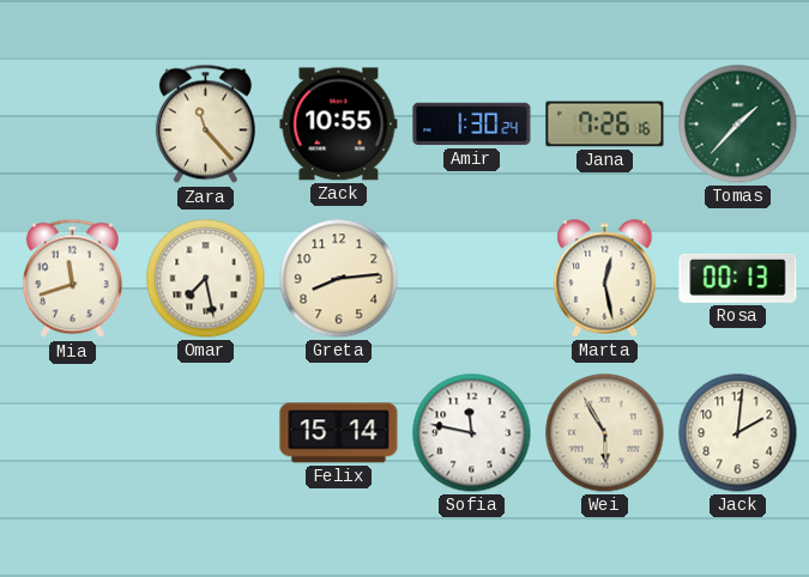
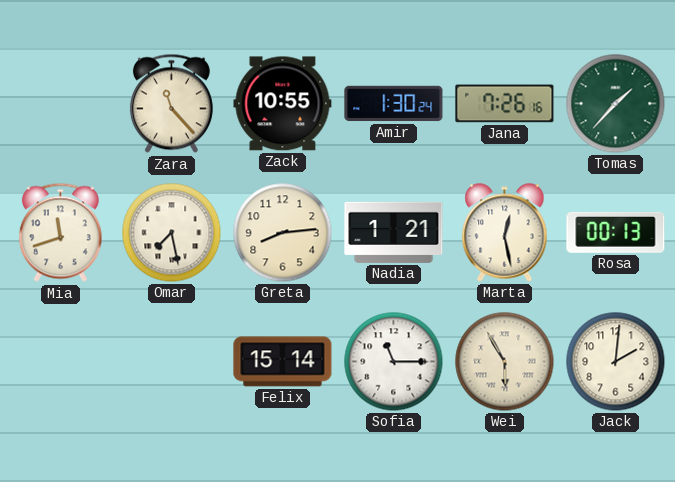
Nadia: none -> 1:21
Sofia: 11:47 -> 11:15
